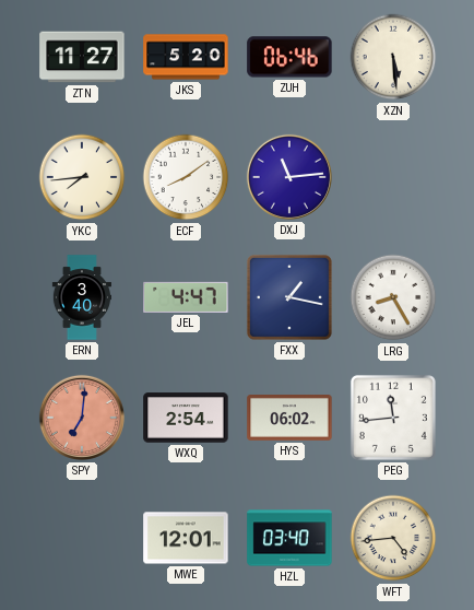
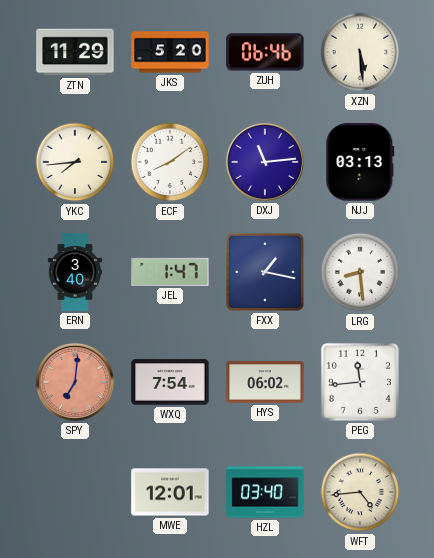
ZTN: 11:27 -> 11:29
NJJ: none -> 03:13
JEL: 4:47 -> 1:47
LRG: 8:25 -> 8:29
WXQ: 2:54 -> 7:54
